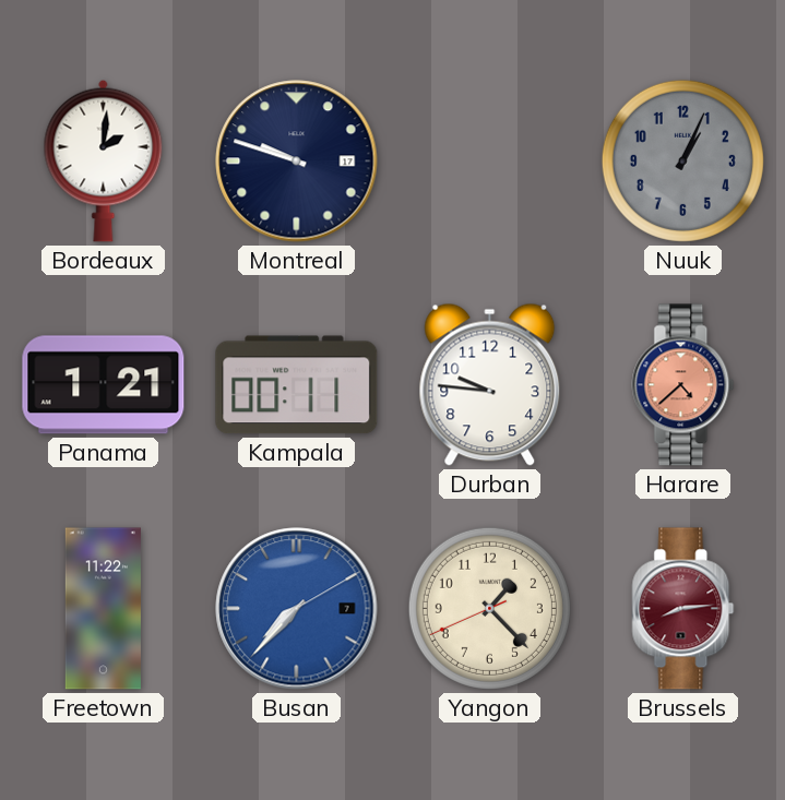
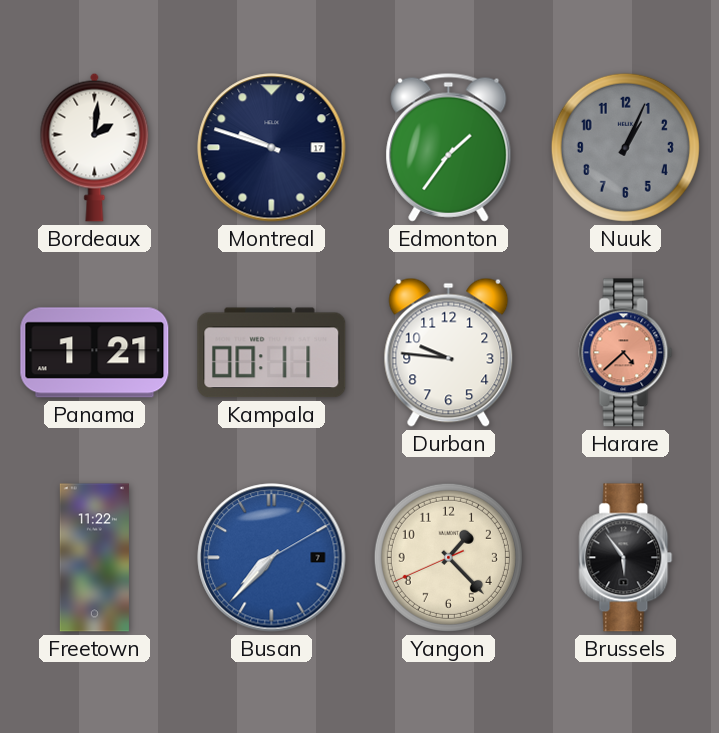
Edmonton: none -> 1:36
Brussels: 8:14 -> 5:54
Brussels dial: burgundy -> black
